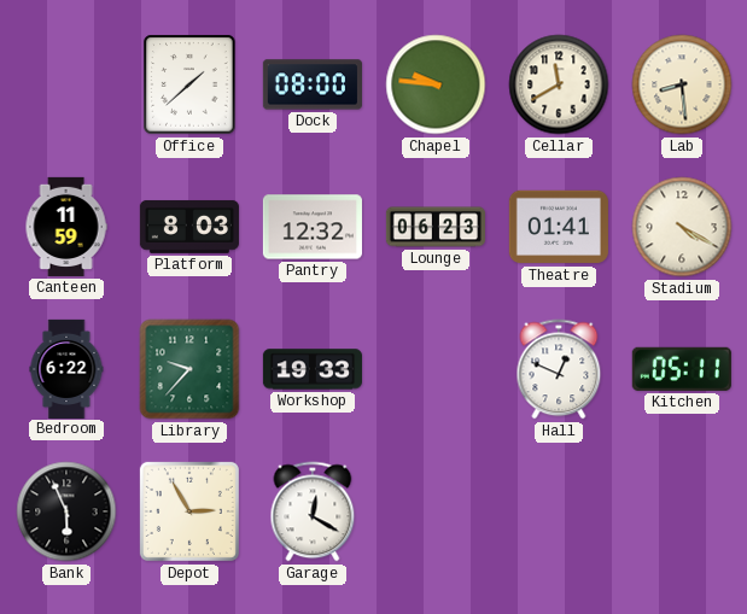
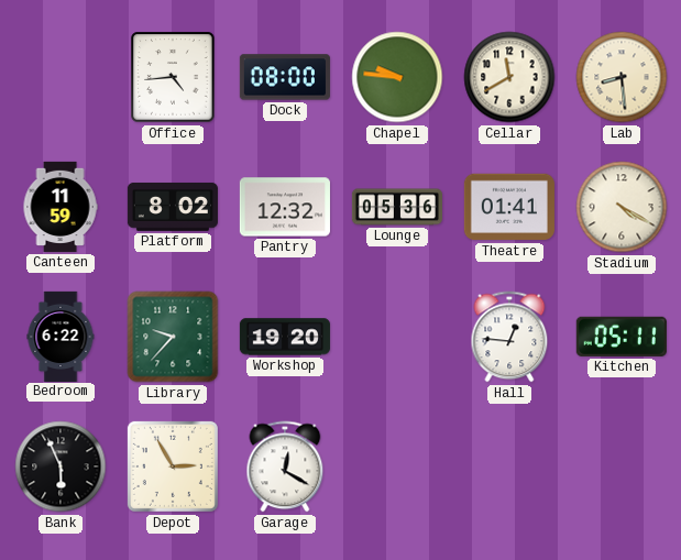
Office: 1:38 -> 4:44
Platform: 8:03 -> 8:02
Lounge: 06:23 -> 05:36
Workshop: 19:33 -> 19:20
Hall: 12:49 -> 12:46
